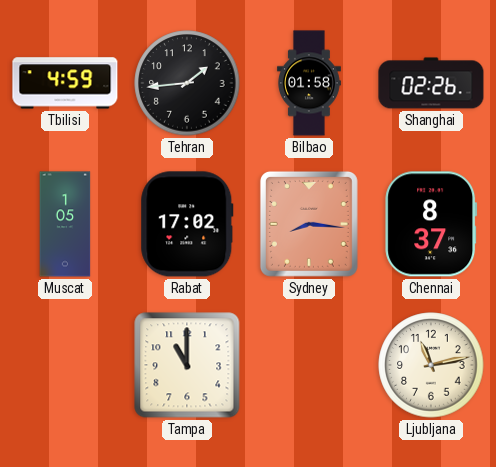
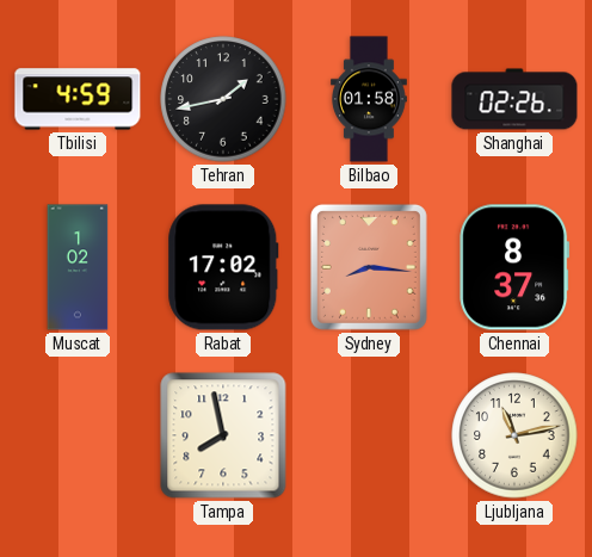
Tehran: 1:44 -> 1:43
Muscat: 1:05 -> 1:02
Tampa: 11:00 -> 7:58
